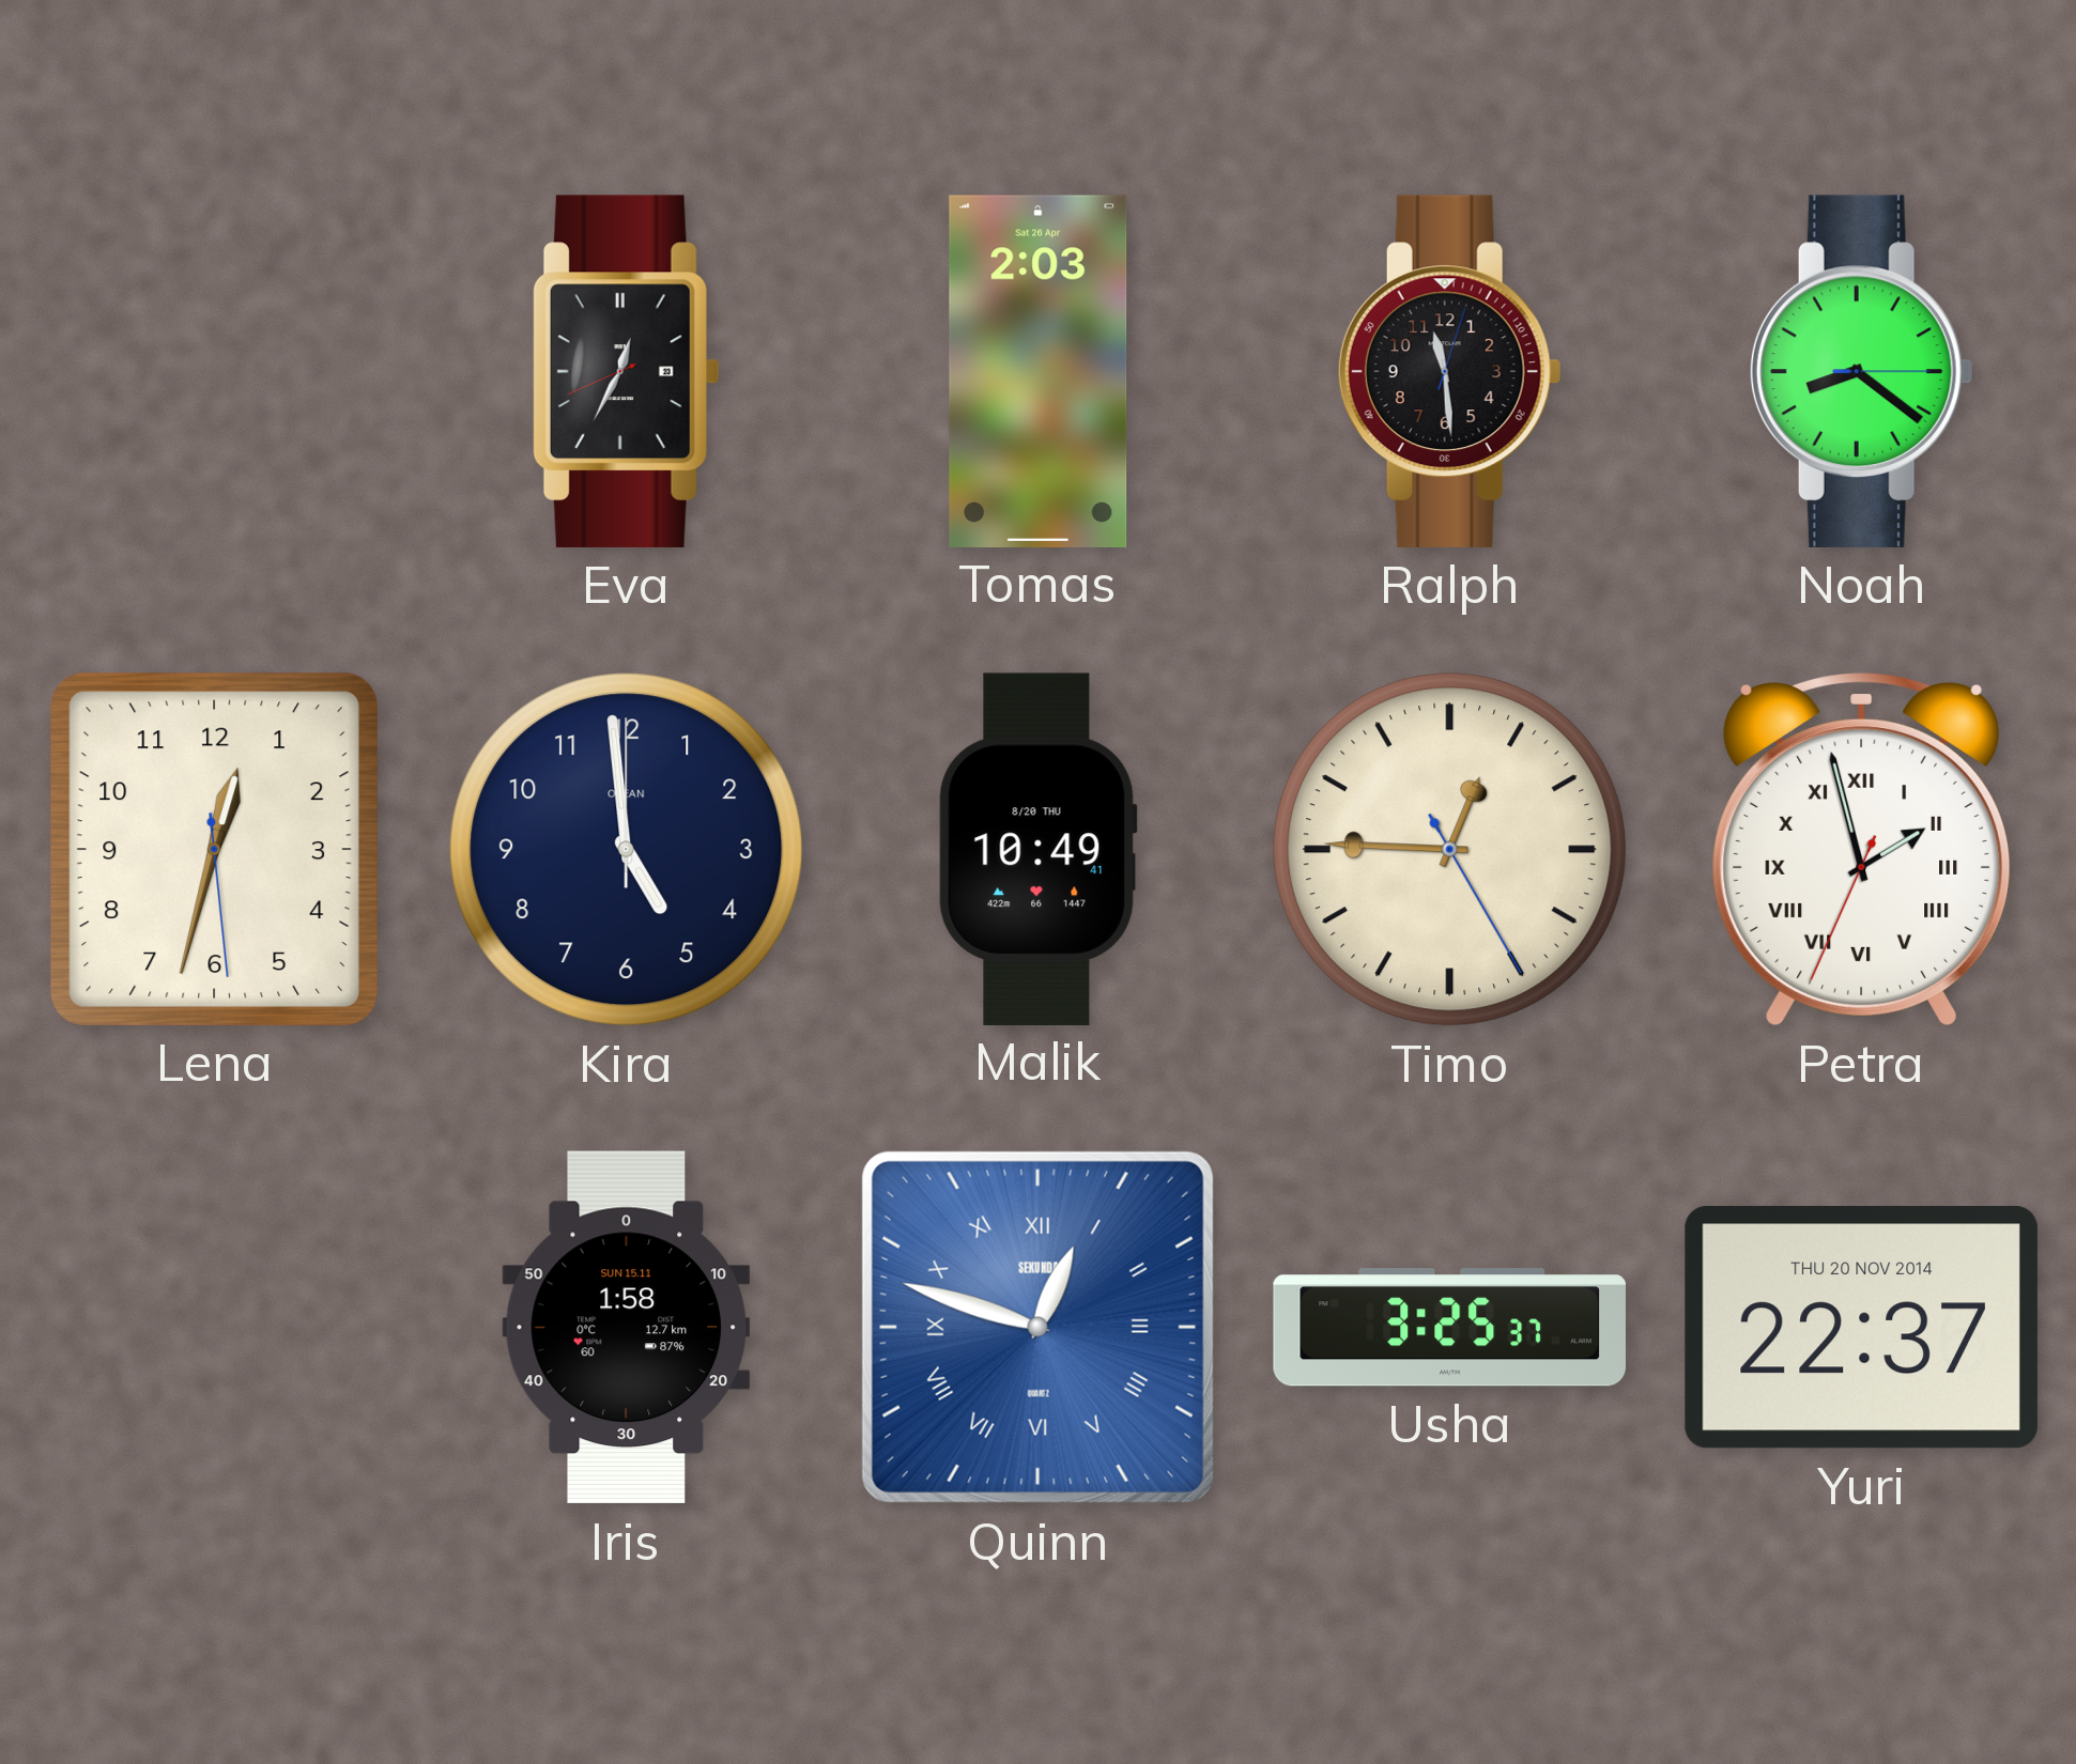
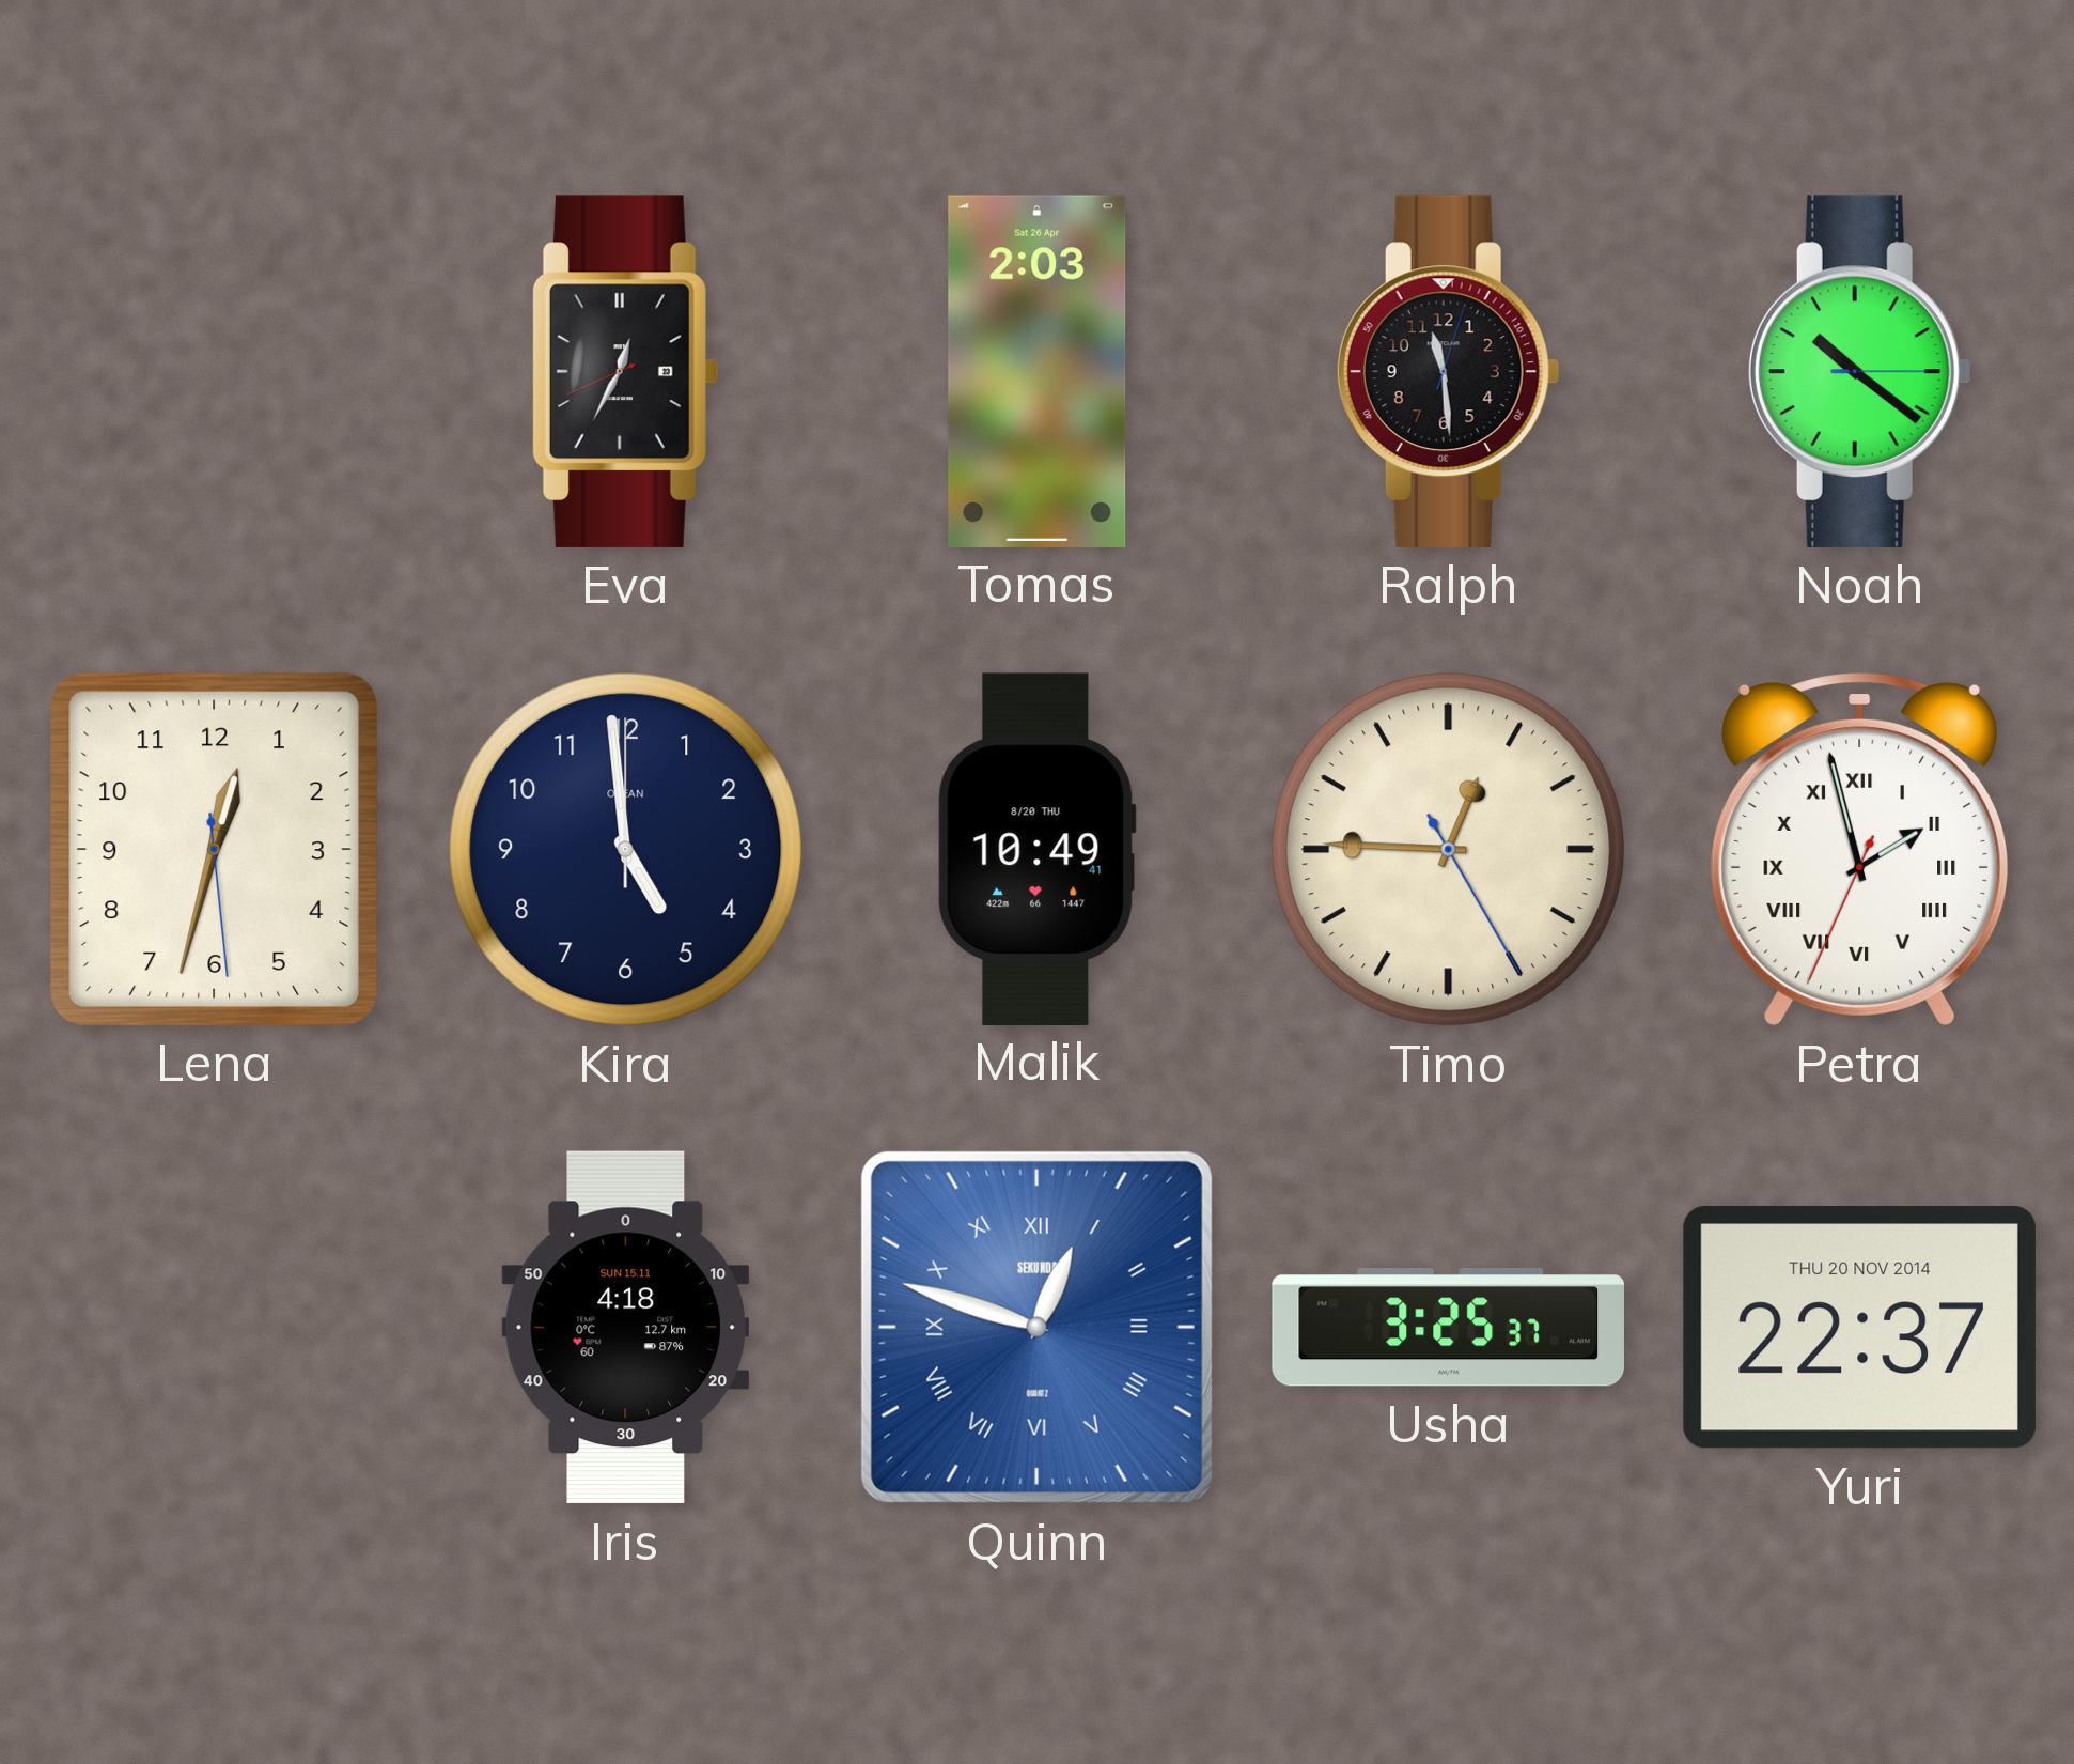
Noah: 8:21 -> 10:21
Iris: 1:58 -> 4:18
